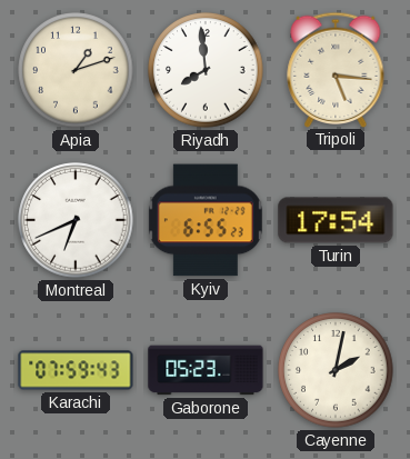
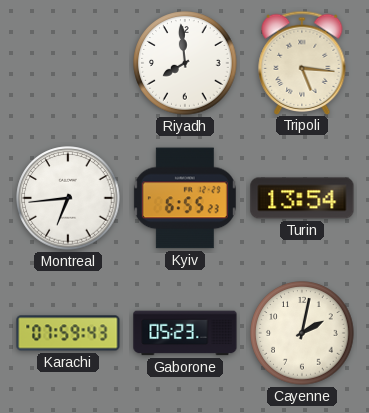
Apia: 1:12 -> none
Montreal: 6:41 -> 6:44
Turin: 17:54 -> 13:54
